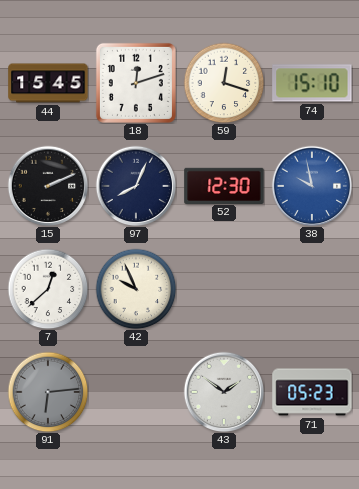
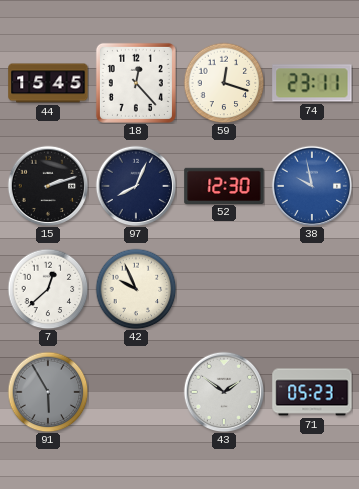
18: 12:12 -> 12:23
74: 15:10 -> 23:11
15: 2:11 -> 2:12
91: 6:14 -> 5:55
